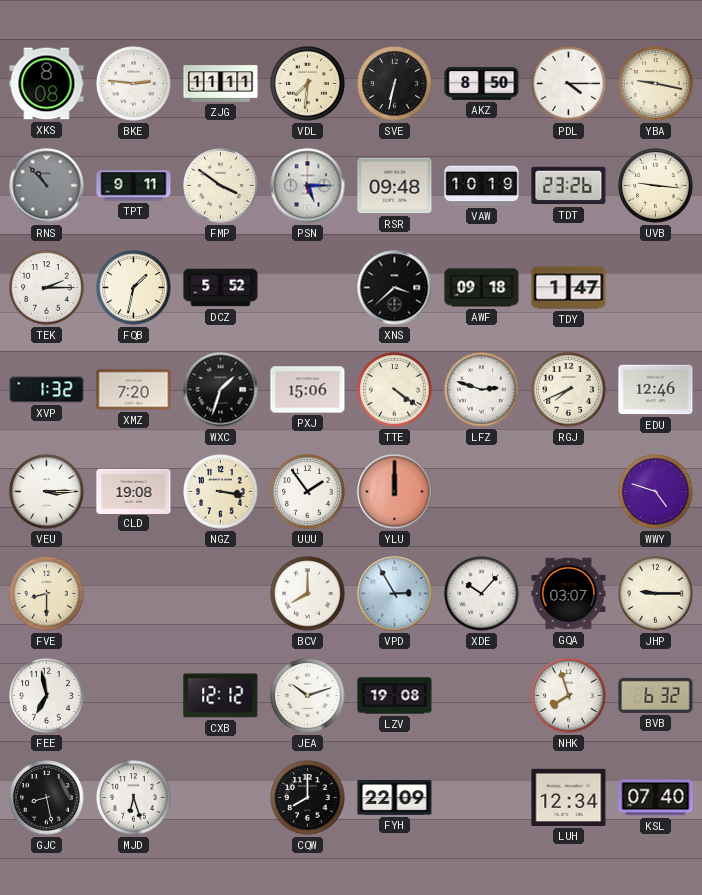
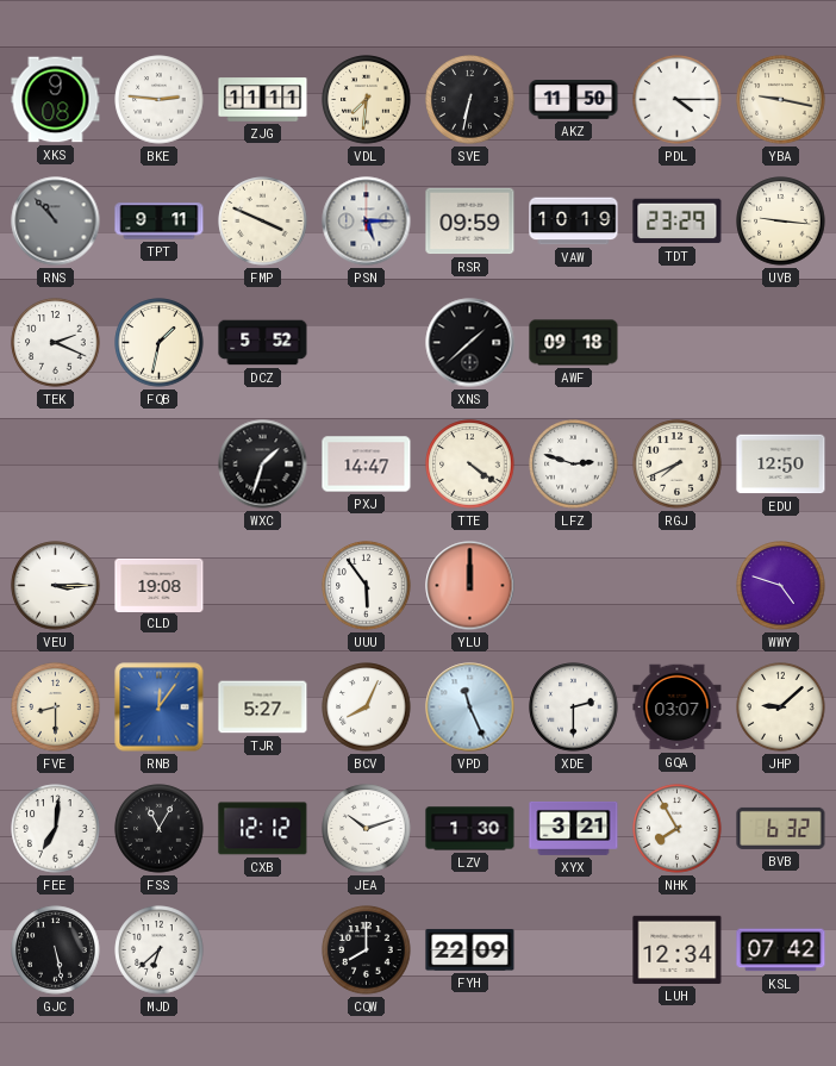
XKS: 8:08 -> 9:08
AKZ: 8:50 -> 11:50
FMP: 3:51 -> 3:49
RSR: 09:48 -> 09:59
TDT: 23:26 -> 23:29
TEK: 2:15 -> 2:19
XNS: 3:38 -> 1:38
TDY: 1:47 -> none
XVP: 1:32 -> none
XMZ: 7:20 -> none
PXJ: 15:06 -> 14:47
EDU: 12:46 -> 12:50
NGZ: 3:17 -> none
UUU: 1:54 -> 5:54
RNB: none -> 12:06
TJR: none -> 5:27
BCV: 8:00 -> 8:04
VPD: 2:55 -> 11:26
XDE: 10:07 -> 2:30
JHP: 9:15 -> 9:08
FEE: 6:58 -> 7:01
FSS: none -> 11:05
LZV: 19:08 -> 1:30
XYX: none -> 3:21
NHK: 7:57 -> 7:55
GJC: 8:28 -> 5:28
MJD: 6:27 -> 6:38
KSL: 07:40 -> 07:42
